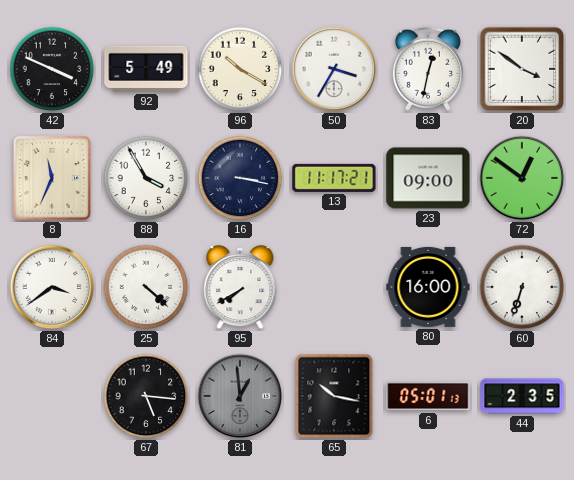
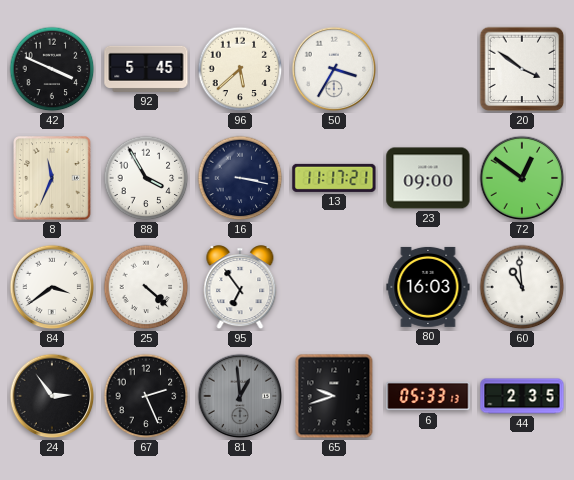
92: 5:49 -> 5:45
96: 10:20 -> 5:38
83: 12:32 -> none
95: 7:40 -> 6:54
80: 16:00 -> 16:03
60: 6:33 -> 10:59
24: none -> 2:54
67: 5:16 -> 2:26
65: 10:17 -> 9:42
6: 05:01 -> 05:33
